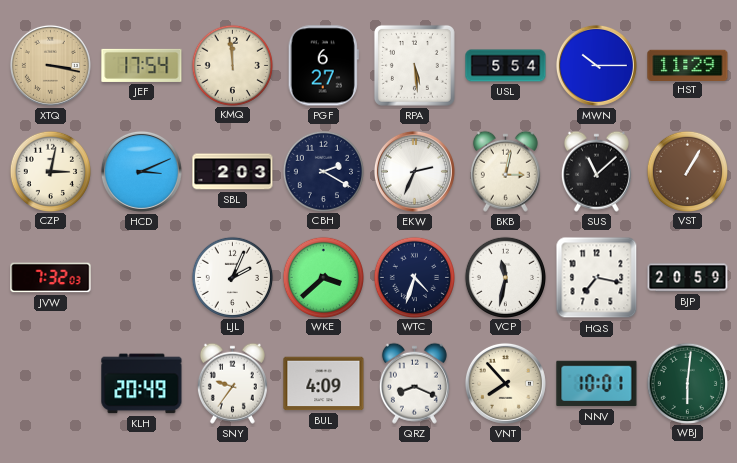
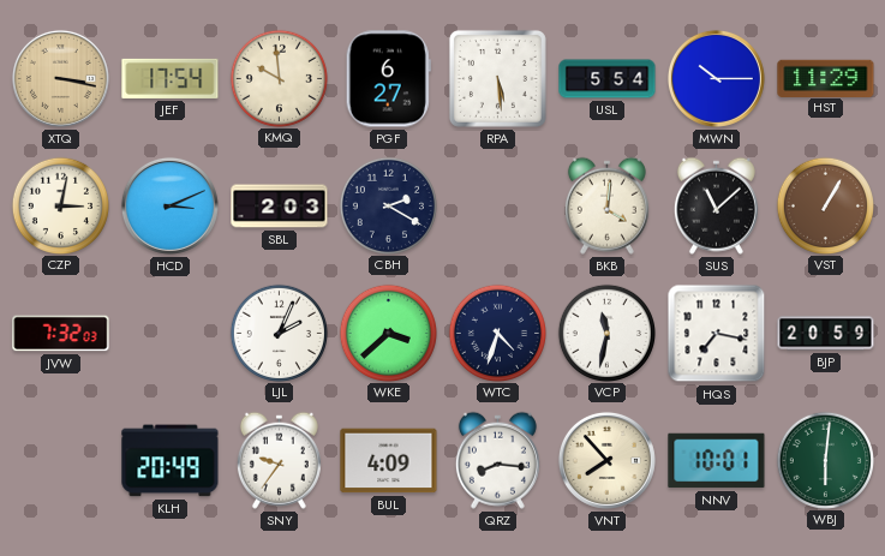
KMQ: 11:59 -> 9:59
EKW: 2:34 -> none
BKB: 3:02 -> 4:01
QRZ: 8:19 -> 8:16
